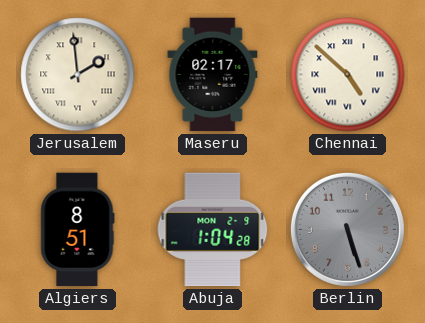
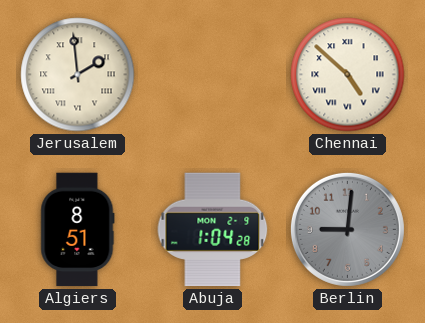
Maseru: 02:17 -> none
Berlin: 5:27 -> 9:01
